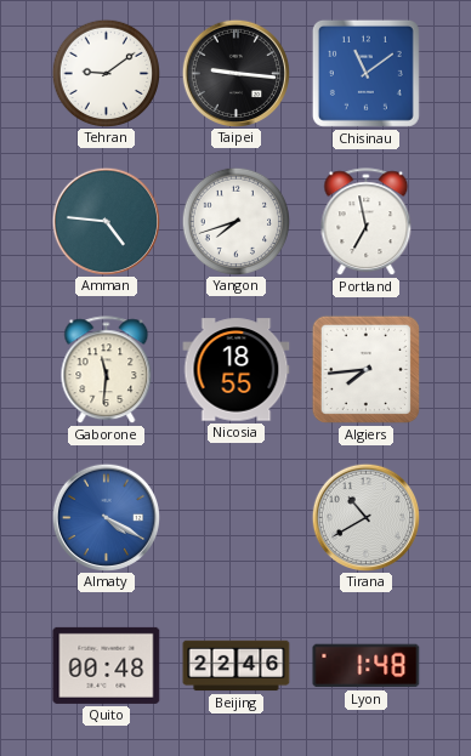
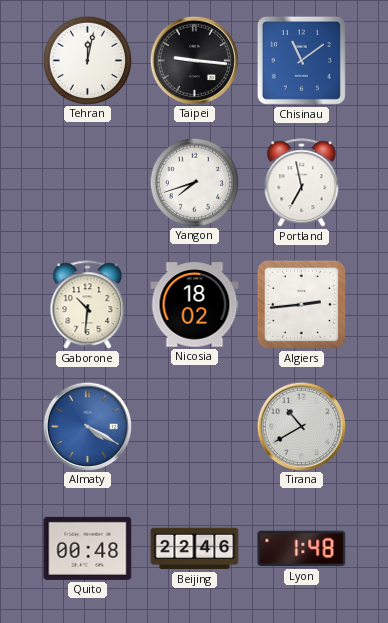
Tehran: 9:09 -> 12:02
Amman: 4:46 -> none
Gaborone: 11:31 -> 10:31
Nicosia: 18:55 -> 18:02
Algiers: 7:44 -> 2:44
